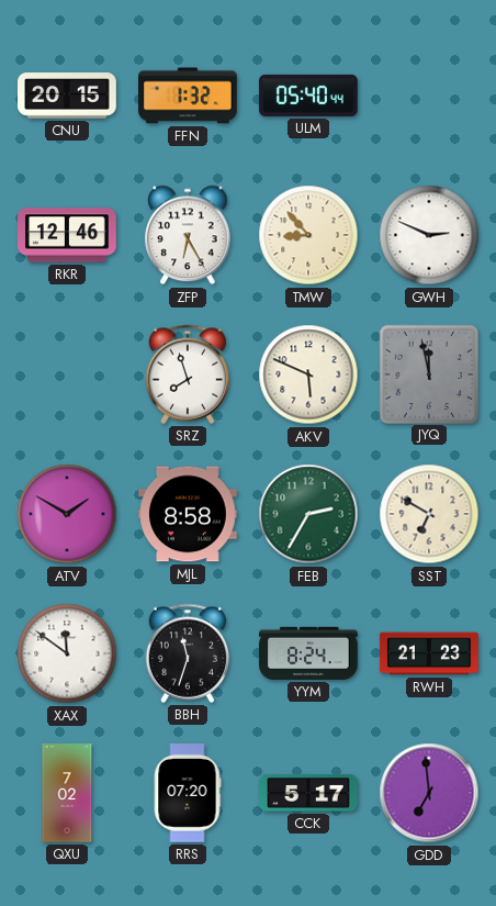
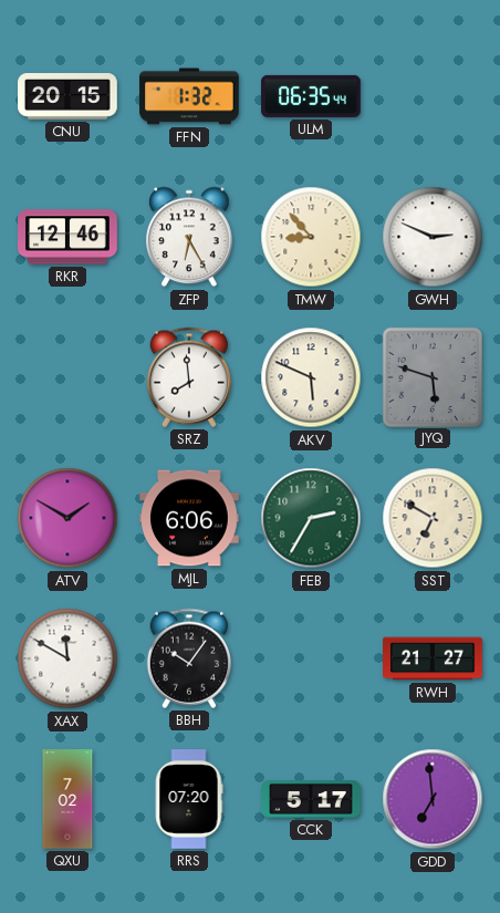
ULM: 05:40 -> 06:35
SRZ: 7:57 -> 7:59
JYQ: 11:58 -> 5:48
MJL: 8:58 -> 6:06
XAX: 11:51 -> 11:50
BBH: 11:33 -> 10:06
YYM: 8:24 -> none
RWH: 21:23 -> 21:27
